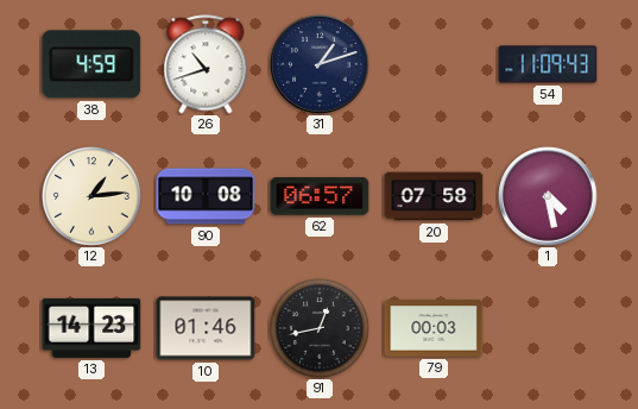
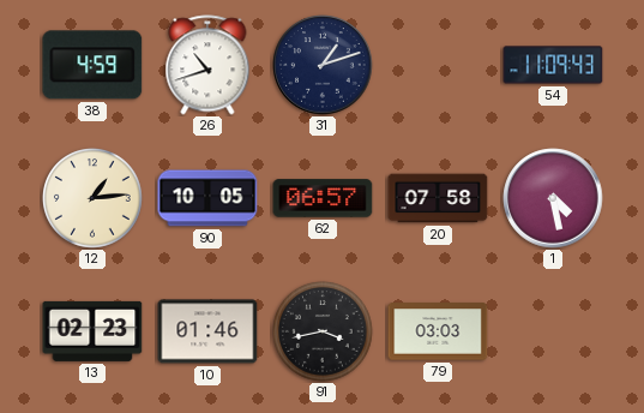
90: 10:08 -> 10:05
13: 14:23 -> 02:23
91: 12:43 -> 3:43
79: 00:03 -> 03:03
